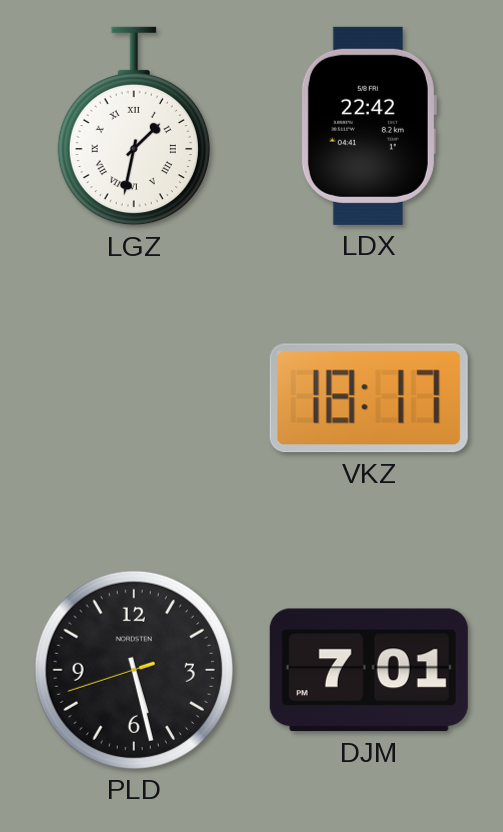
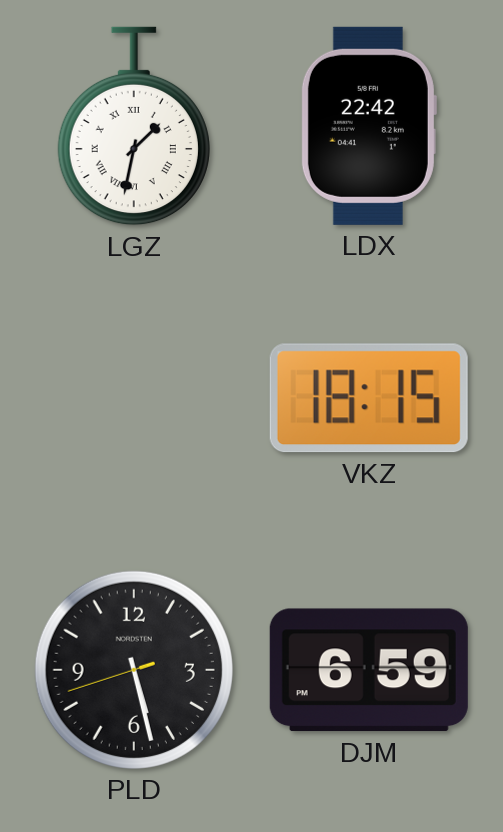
VKZ: 18:17 -> 18:15
DJM: 7:01 -> 6:59
